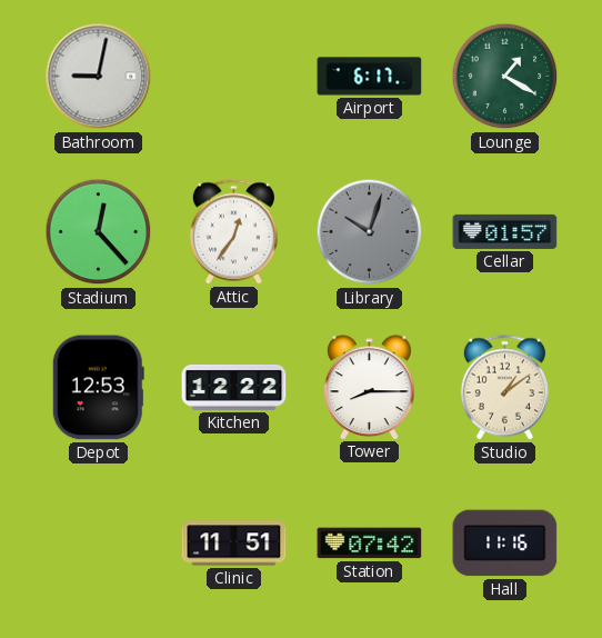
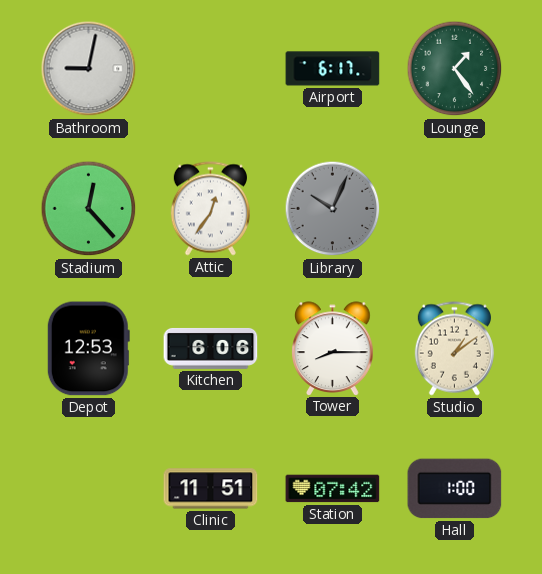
Lounge: 1:20 -> 1:24
Library: 10:03 -> 10:04
Cellar: 01:57 -> none
Kitchen: 12:22 -> 6:06
Hall: 11:16 -> 1:00
